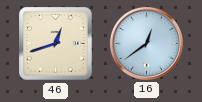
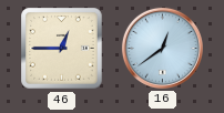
46: 12:42 -> 12:45
